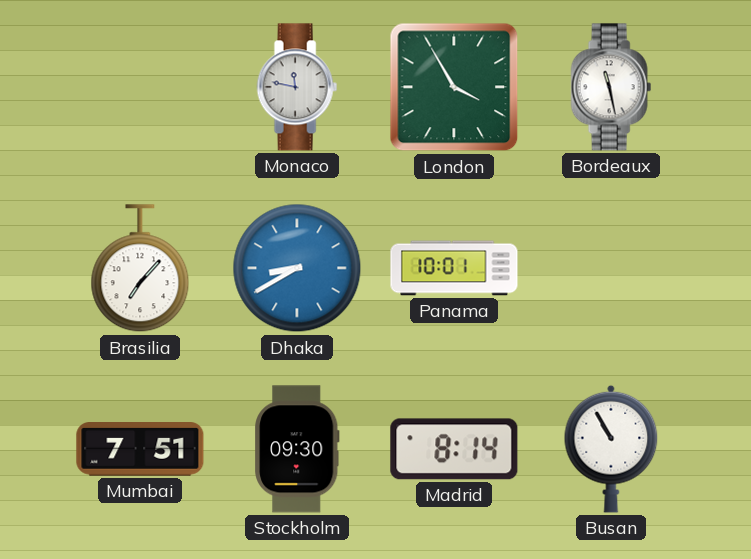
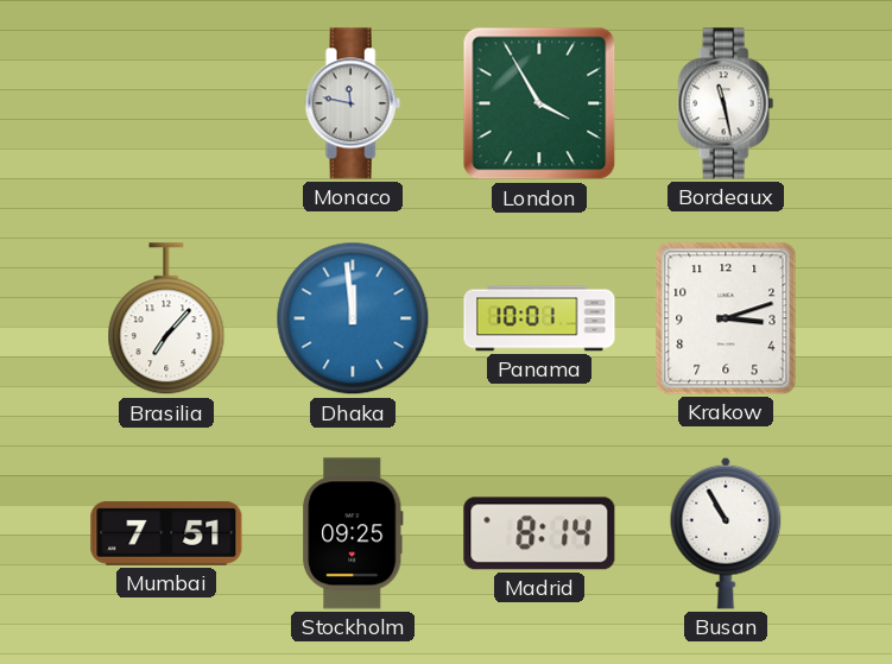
Dhaka: 8:40 -> 11:59
Krakow: none -> 3:12
Stockholm: 09:30 -> 09:25
